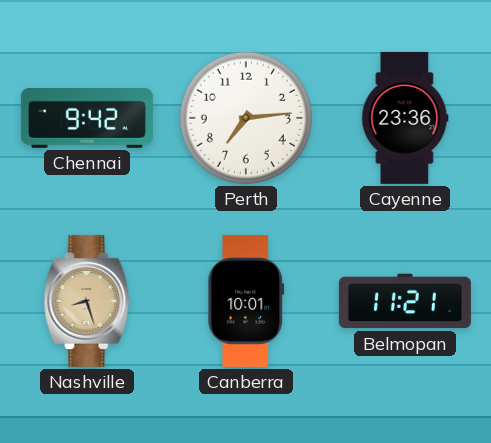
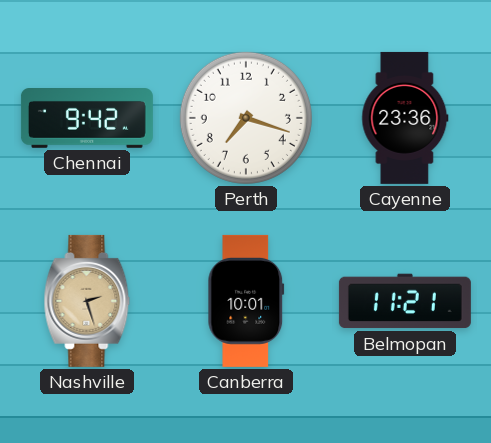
Perth: 7:14 -> 7:18
Nashville: 8:27 -> 2:27
